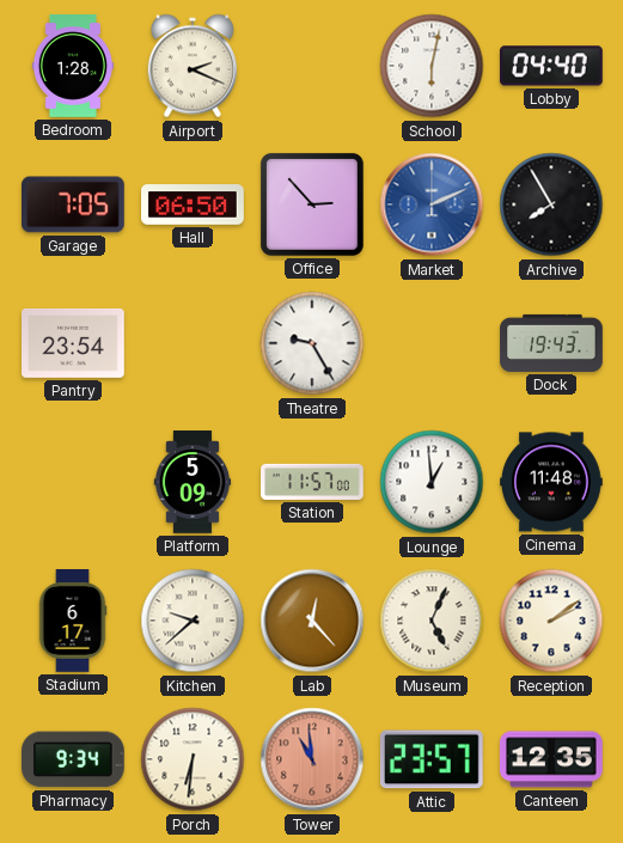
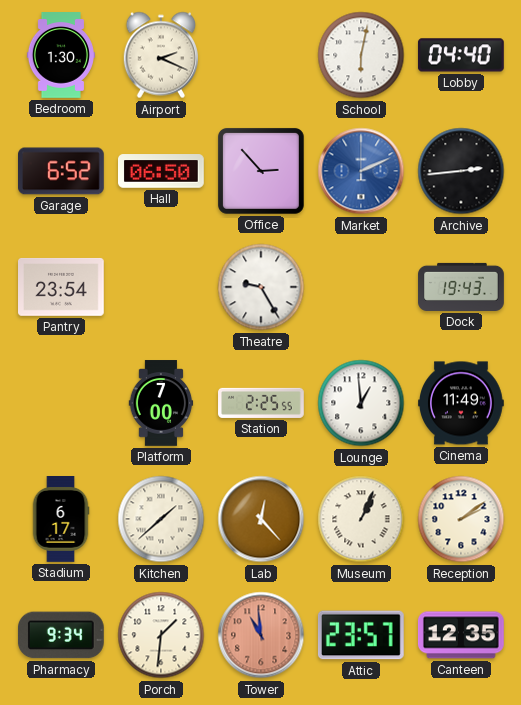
Bedroom: 1:28 -> 1:30
Garage: 7:05 -> 6:52
Archive: 7:55 -> 2:44
Platform: 5:09 -> 7:00
Station: 11:57 -> 2:25
Cinema: 11:48 -> 11:49
Kitchen: 9:38 -> 1:38
Museum: 5:04 -> 1:04
Porch: 6:31 -> 1:31
